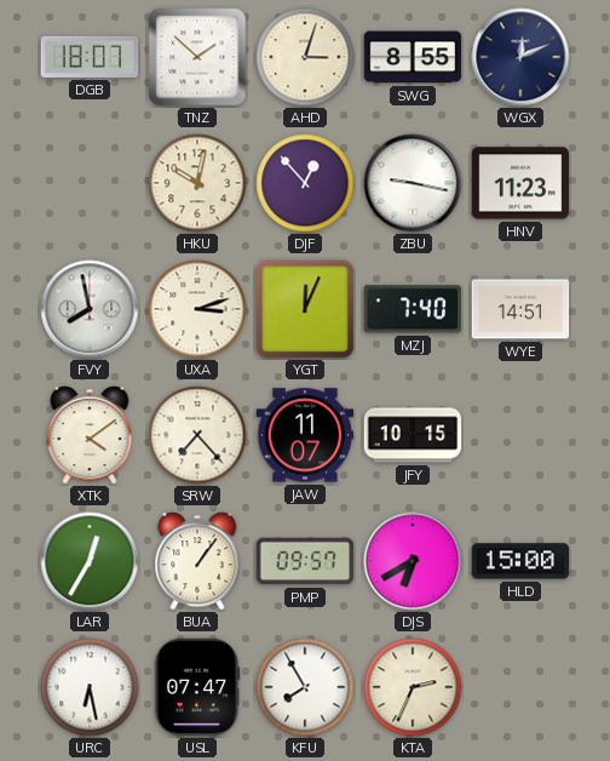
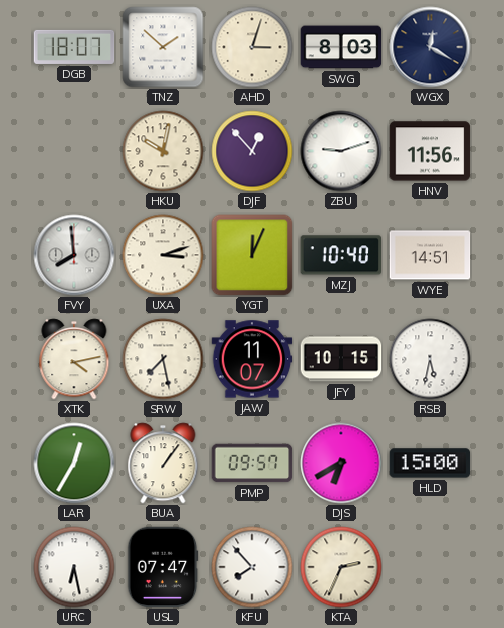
SWG: 8:55 -> 8:03
WGX: 12:11 -> 12:20
ZBU: 9:17 -> 9:12
HNV: 11:23 -> 11:56
FVY: 7:58 -> 7:59
MZJ: 7:40 -> 10:40
XTK: 4:09 -> 4:13
SRW: 7:23 -> 7:28
RSB: none -> 5:32
KFU: 7:55 -> 7:53
